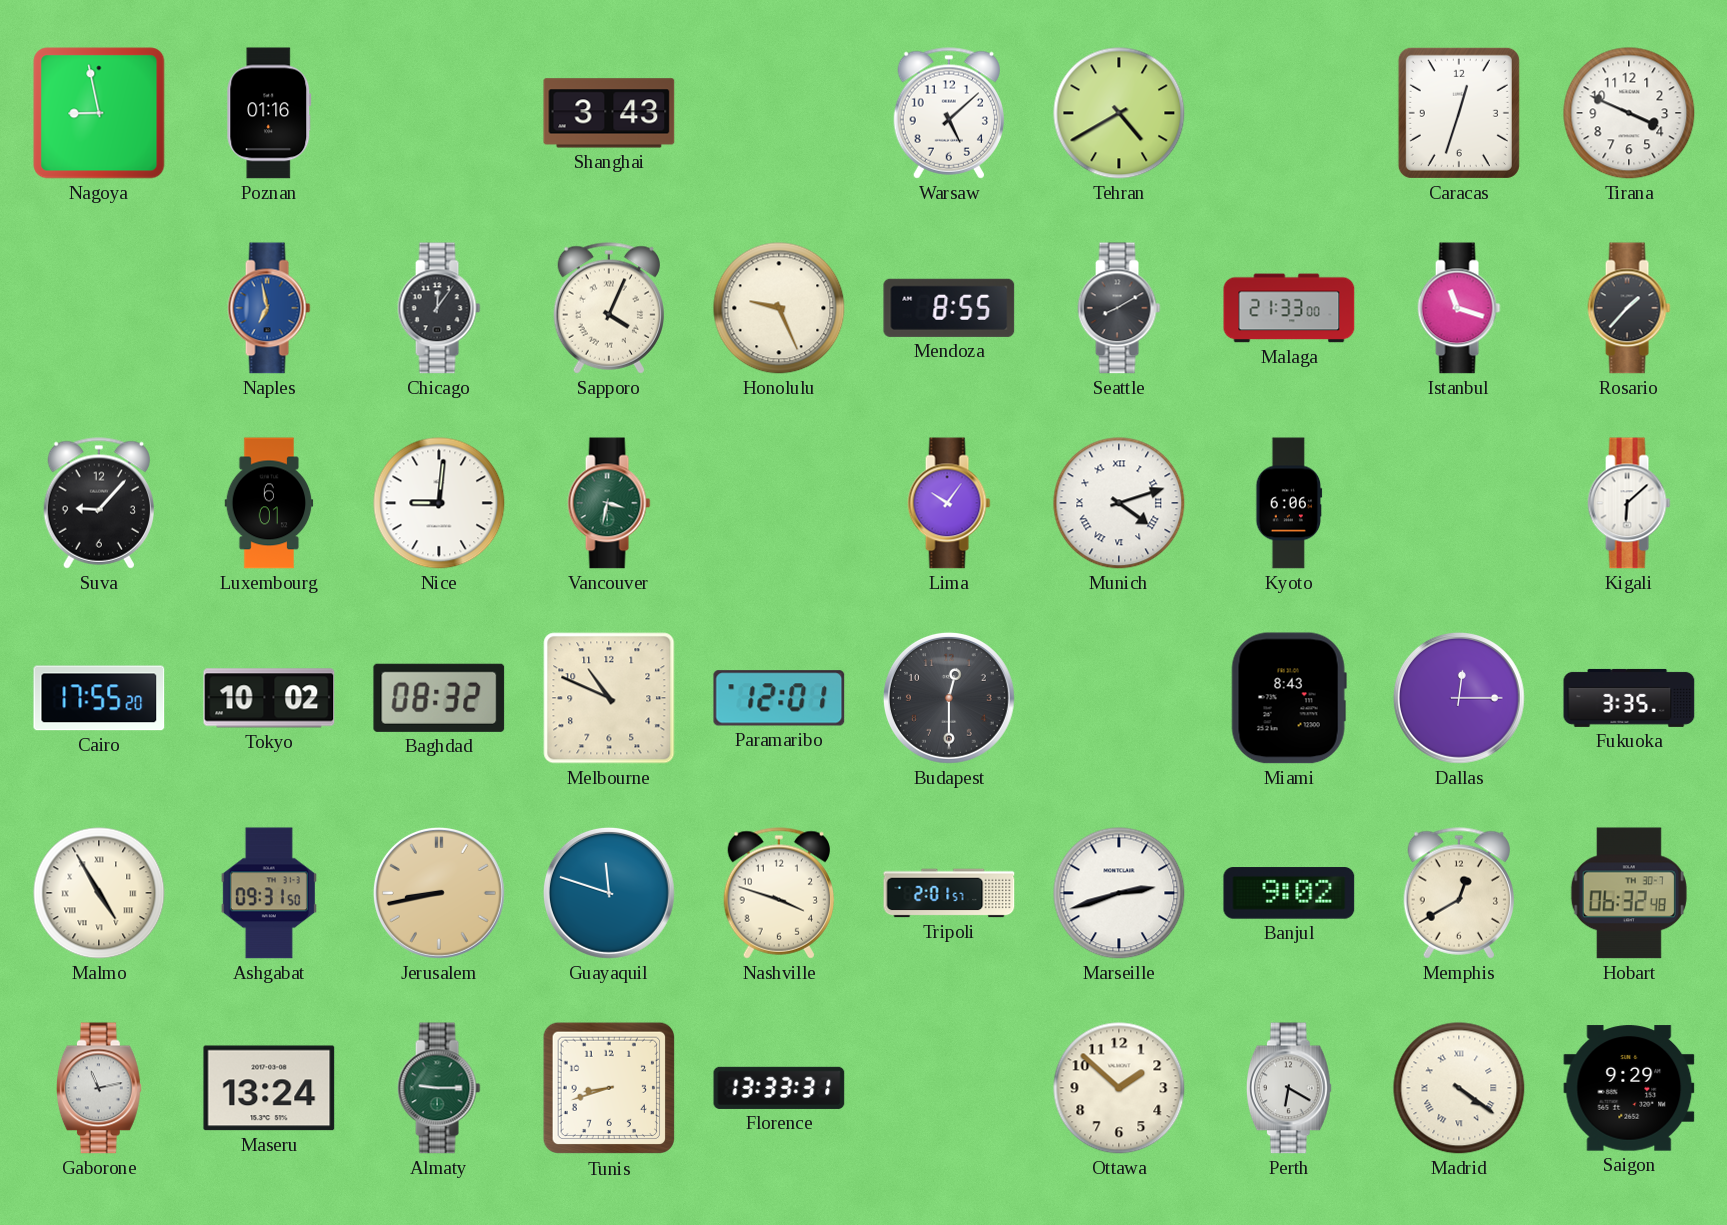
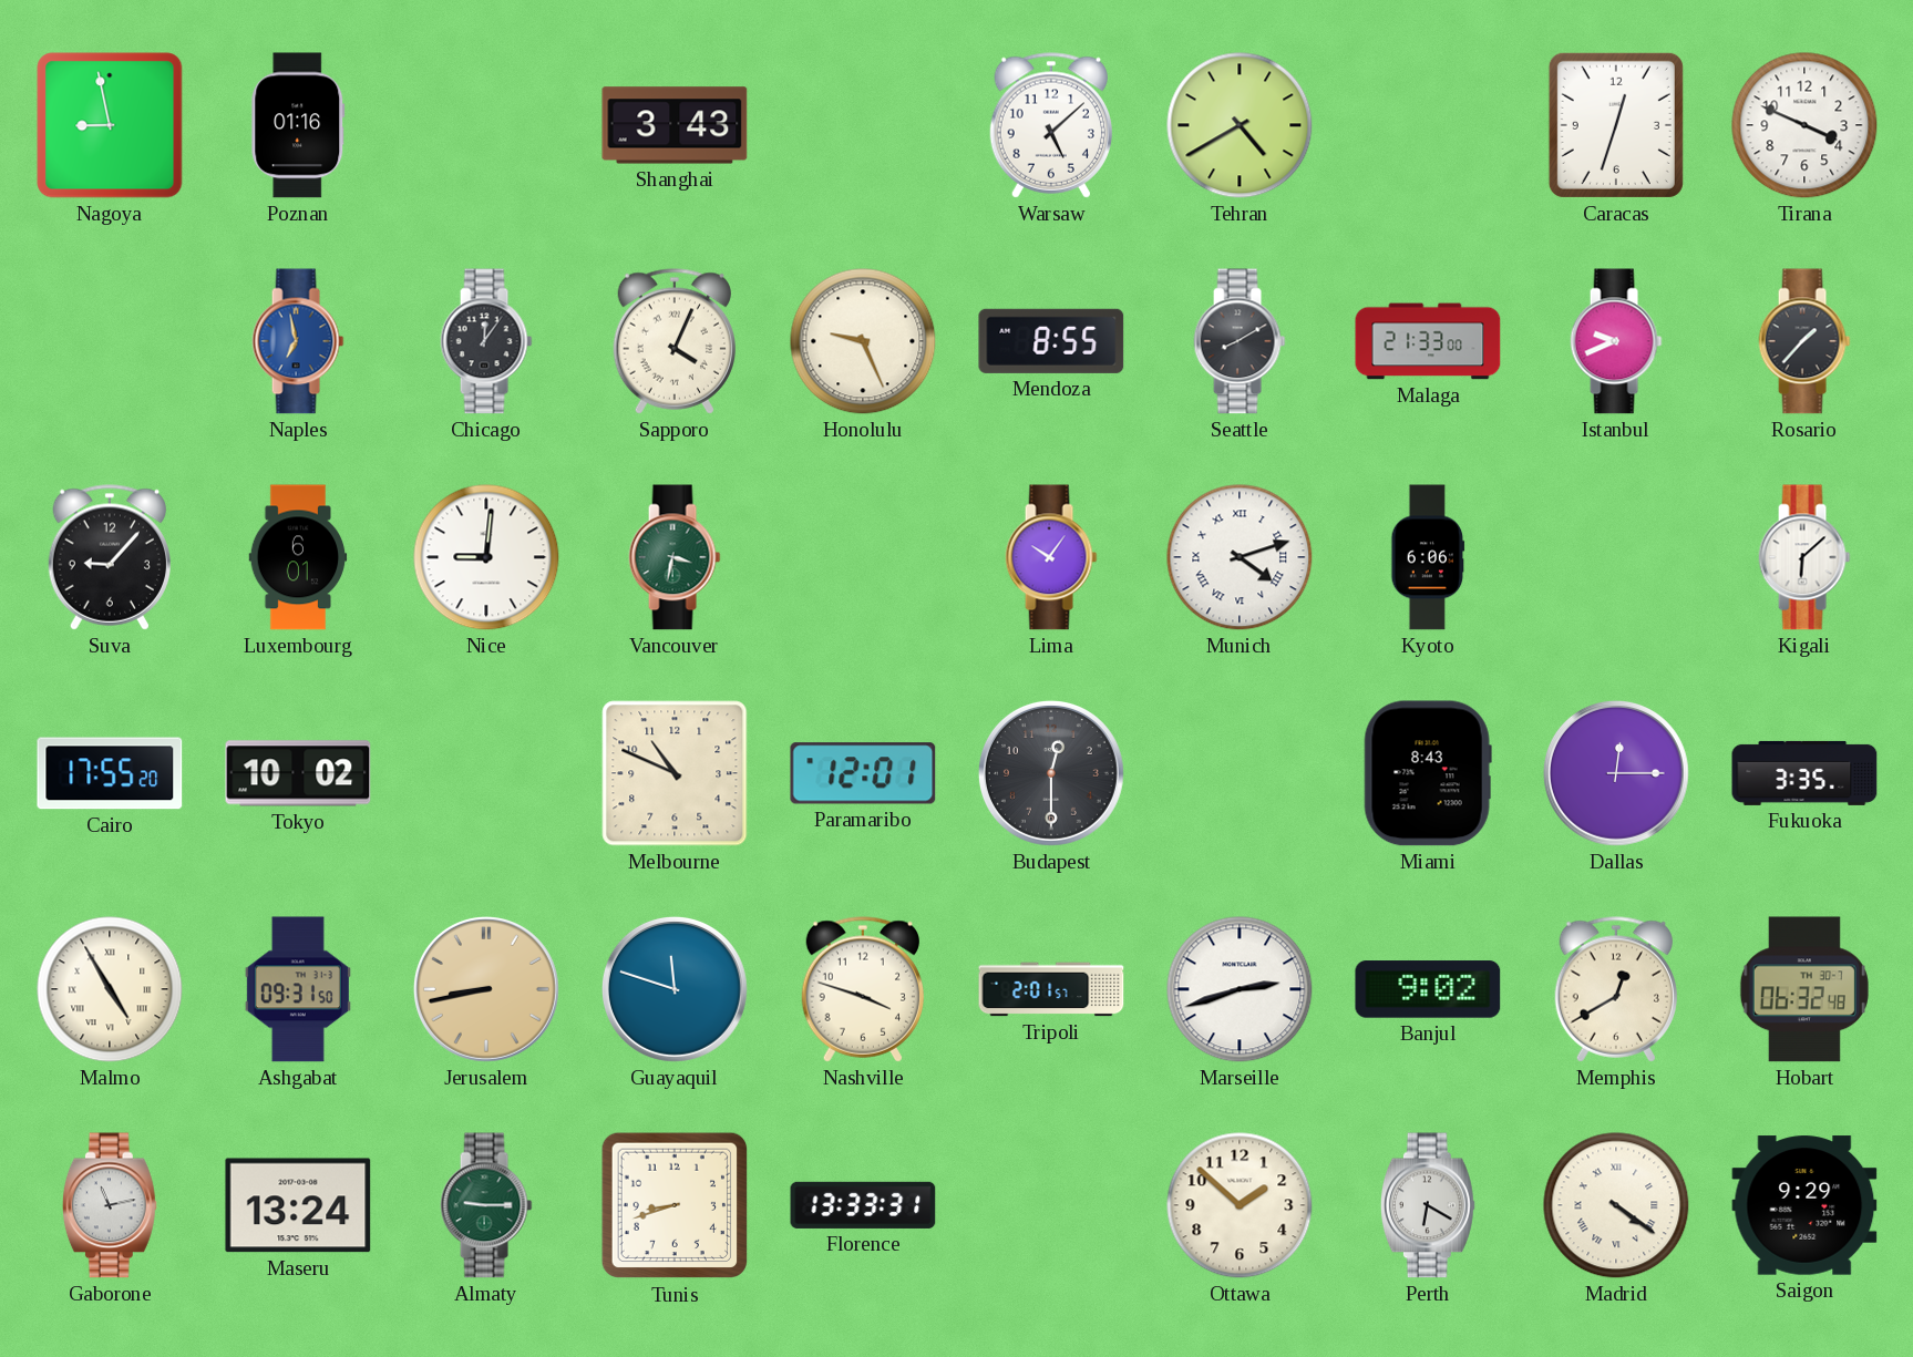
Istanbul: 11:18 -> 9:41
Baghdad: 08:32 -> none
